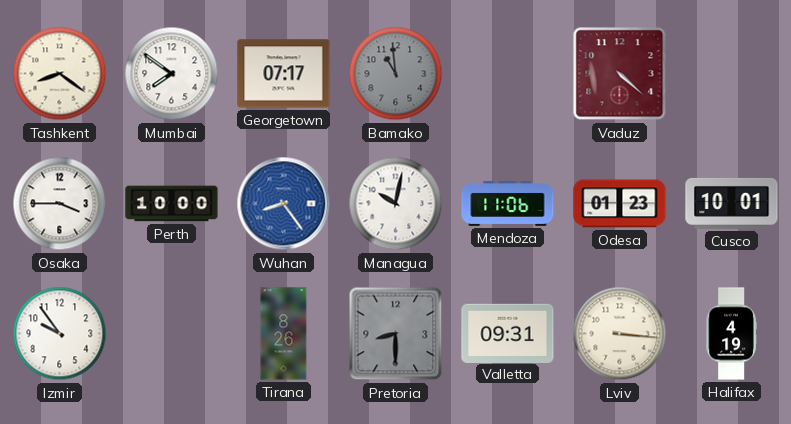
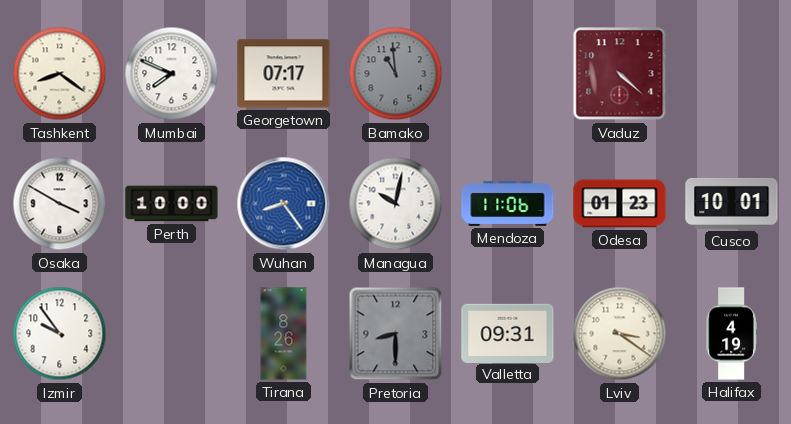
Mumbai: 7:51 -> 7:49
Osaka: 3:45 -> 3:50
Lviv: 3:16 -> 3:21
